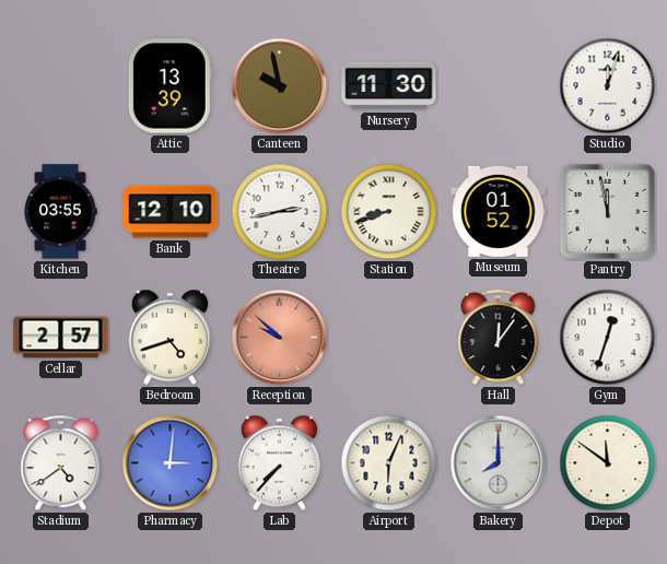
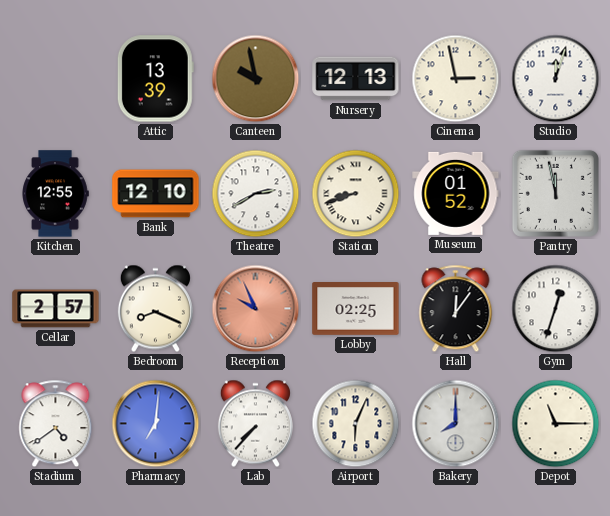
Nursery: 11:30 -> 12:13
Cinema: none -> 2:58
Kitchen: 03:55 -> 12:55
Theatre: 2:43 -> 2:40
Bedroom: 4:42 -> 8:19
Reception: 9:52 -> 9:56
Lobby: none -> 02:25
Pharmacy: 3:01 -> 7:01
Depot: 11:51 -> 11:15
